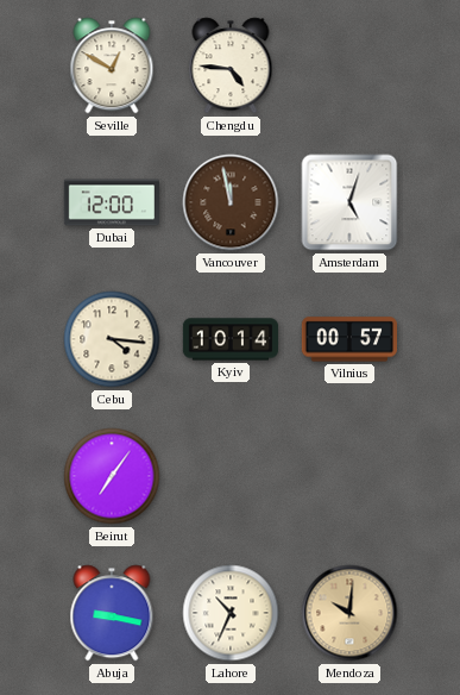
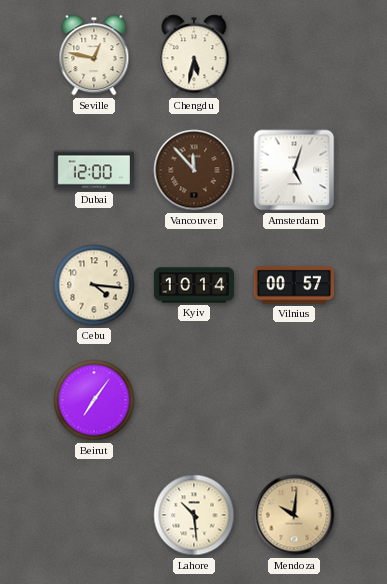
Seville: 12:50 -> 12:47
Chengdu: 4:46 -> 5:32
Vancouver: 11:58 -> 11:53
Abuja: 9:17 -> none
Lahore: 10:34 -> 10:29
